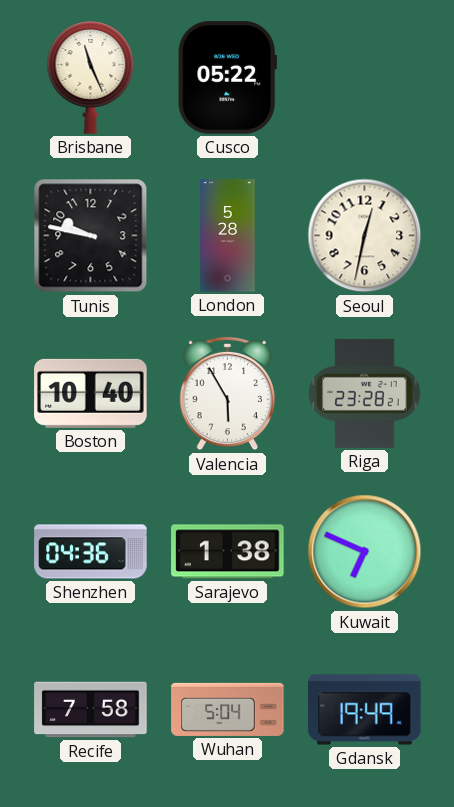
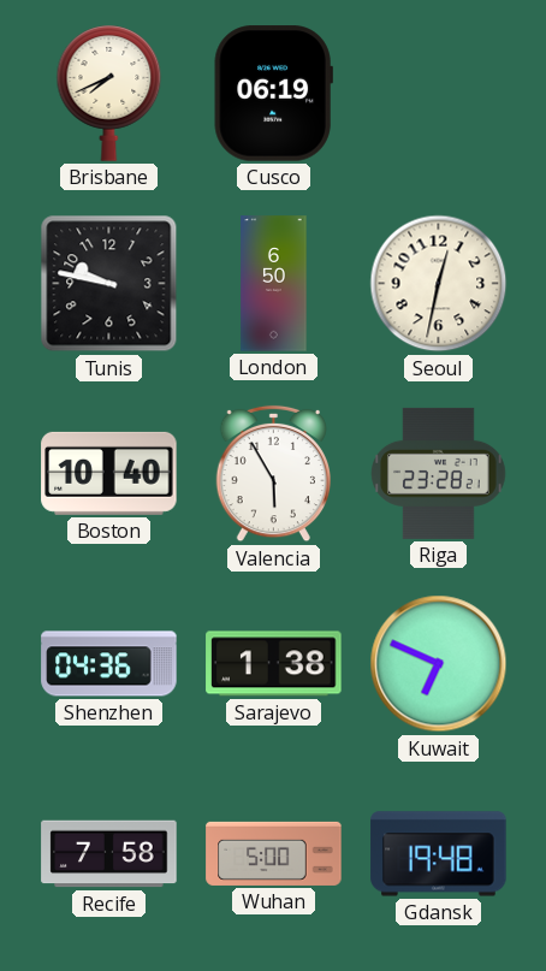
Brisbane: 11:26 -> 7:41
Cusco: 05:22 -> 06:19
London: 5:28 -> 6:50
Wuhan: 5:04 -> 5:00
Gdansk: 19:49 -> 19:48
